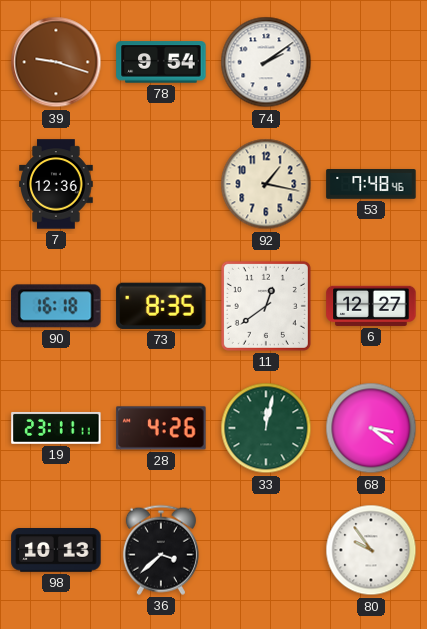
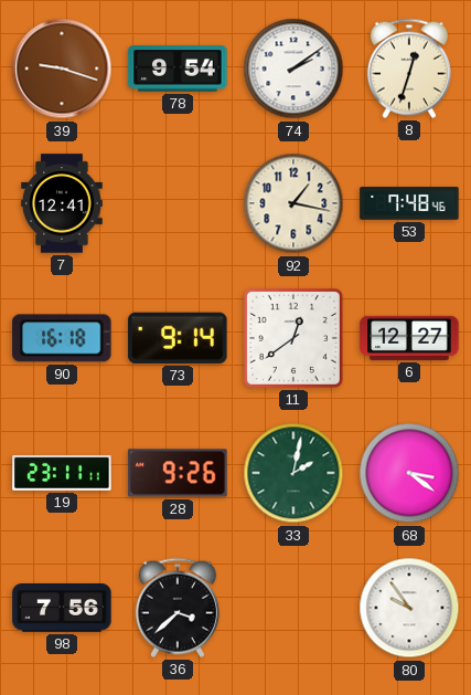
8: none -> 12:33
7: 12:36 -> 12:41
73: 8:35 -> 9:14
28: 4:26 -> 9:26
33: 12:02 -> 2:02
98: 10:13 -> 7:56
